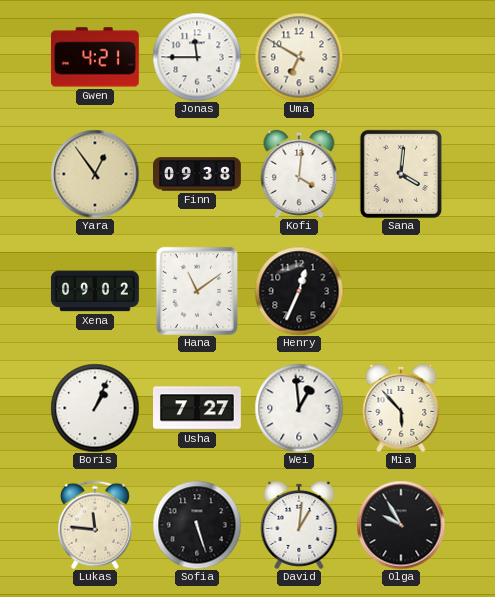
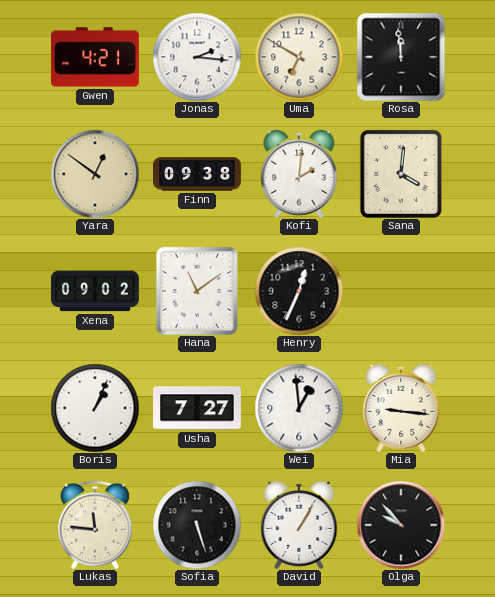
Jonas: 11:45 -> 2:16
Rosa: none -> 11:59
Yara: 12:54 -> 12:51
Kofi: 4:01 -> 2:01
Mia: 5:53 -> 9:16
David: 1:01 -> 1:05
Olga: 9:55 -> 9:53
